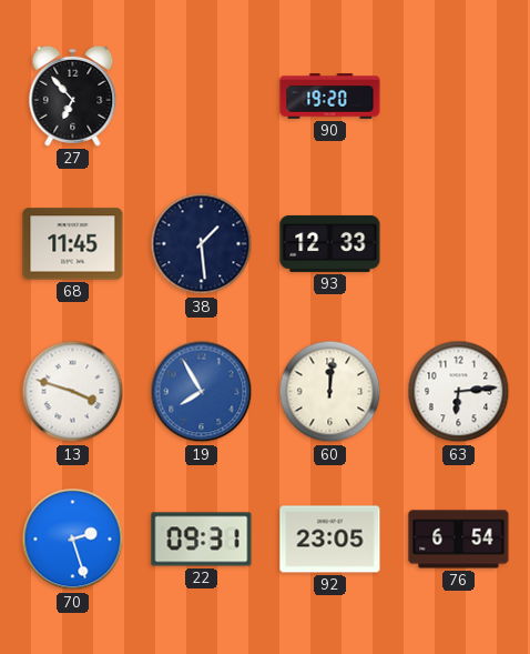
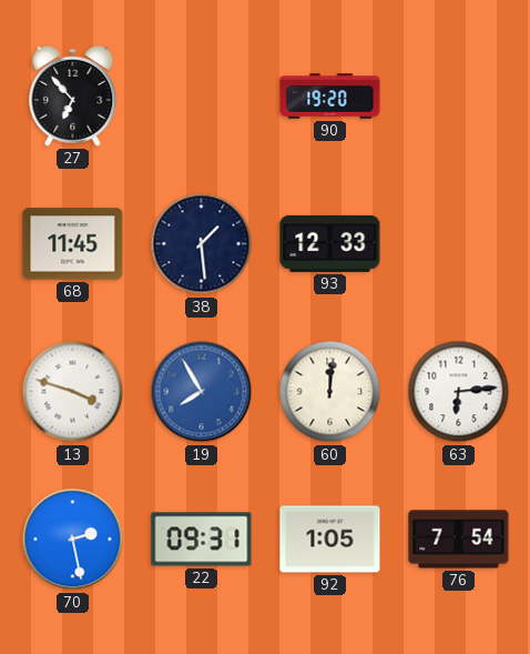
70: 2:27 -> 2:28
92: 23:05 -> 1:05
76: 6:54 -> 7:54
